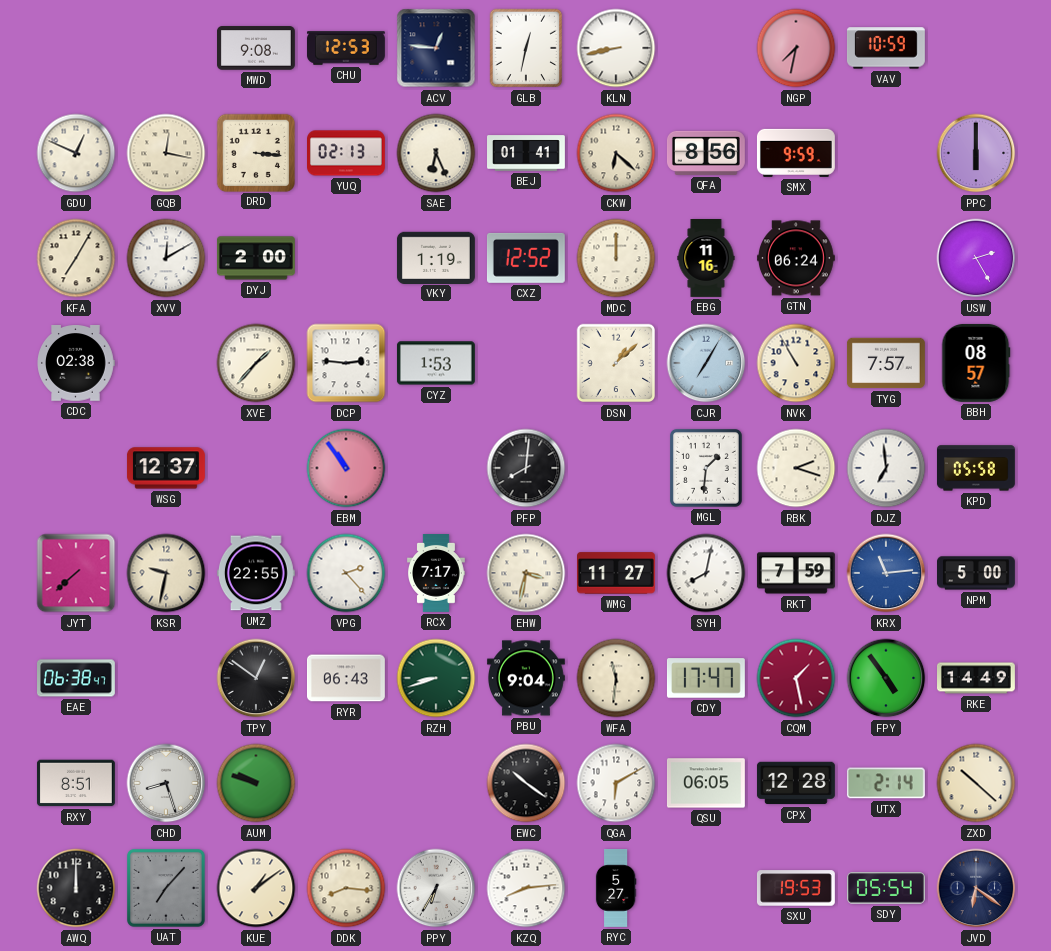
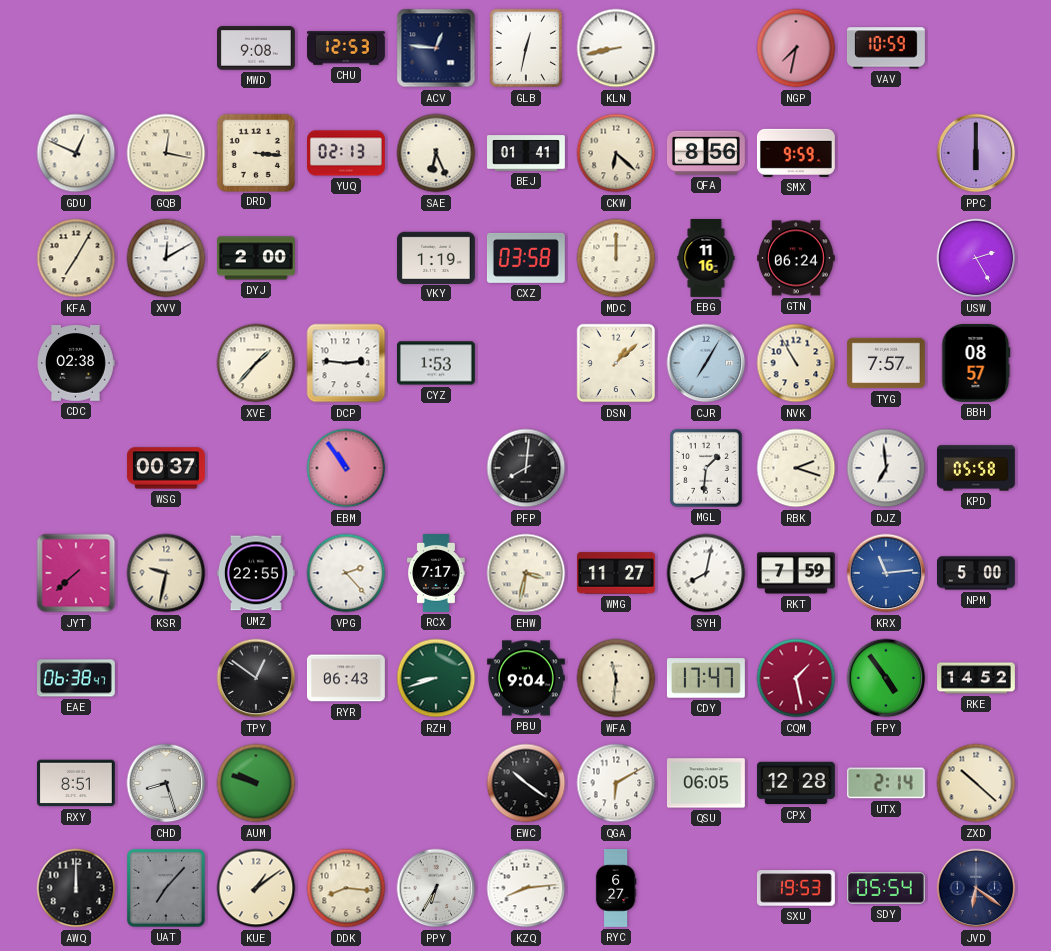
CXZ: 12:52 -> 03:58
WSG: 12:37 -> 00:37
RKE: 14:49 -> 14:52
RYC: 5:27 -> 6:27
